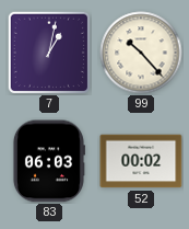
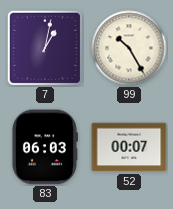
99: 10:23 -> 10:25
52: 00:02 -> 00:07
